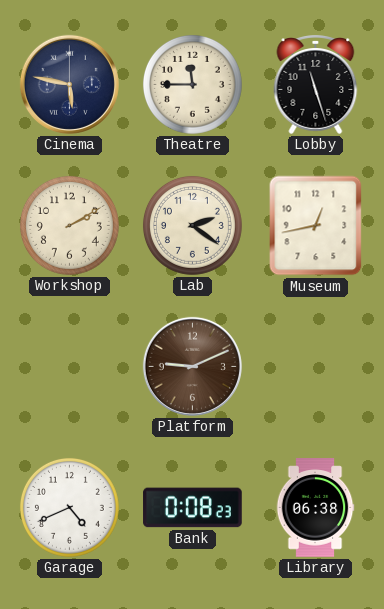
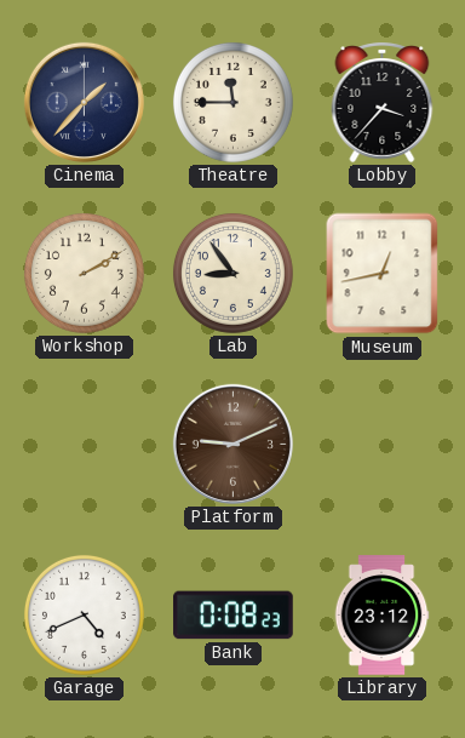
Cinema: 5:47 -> 1:37
Lobby: 11:27 -> 3:37
Lab: 2:21 -> 8:54
Library: 06:38 -> 23:12
